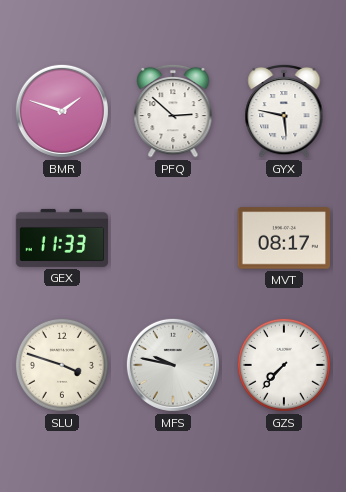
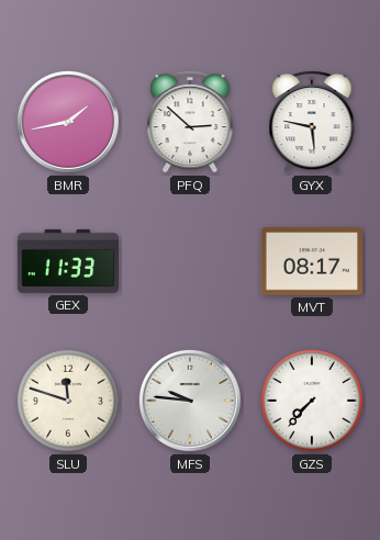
BMR: 1:48 -> 1:43
SLU: 3:48 -> 11:48
MFS: 9:47 -> 9:46
